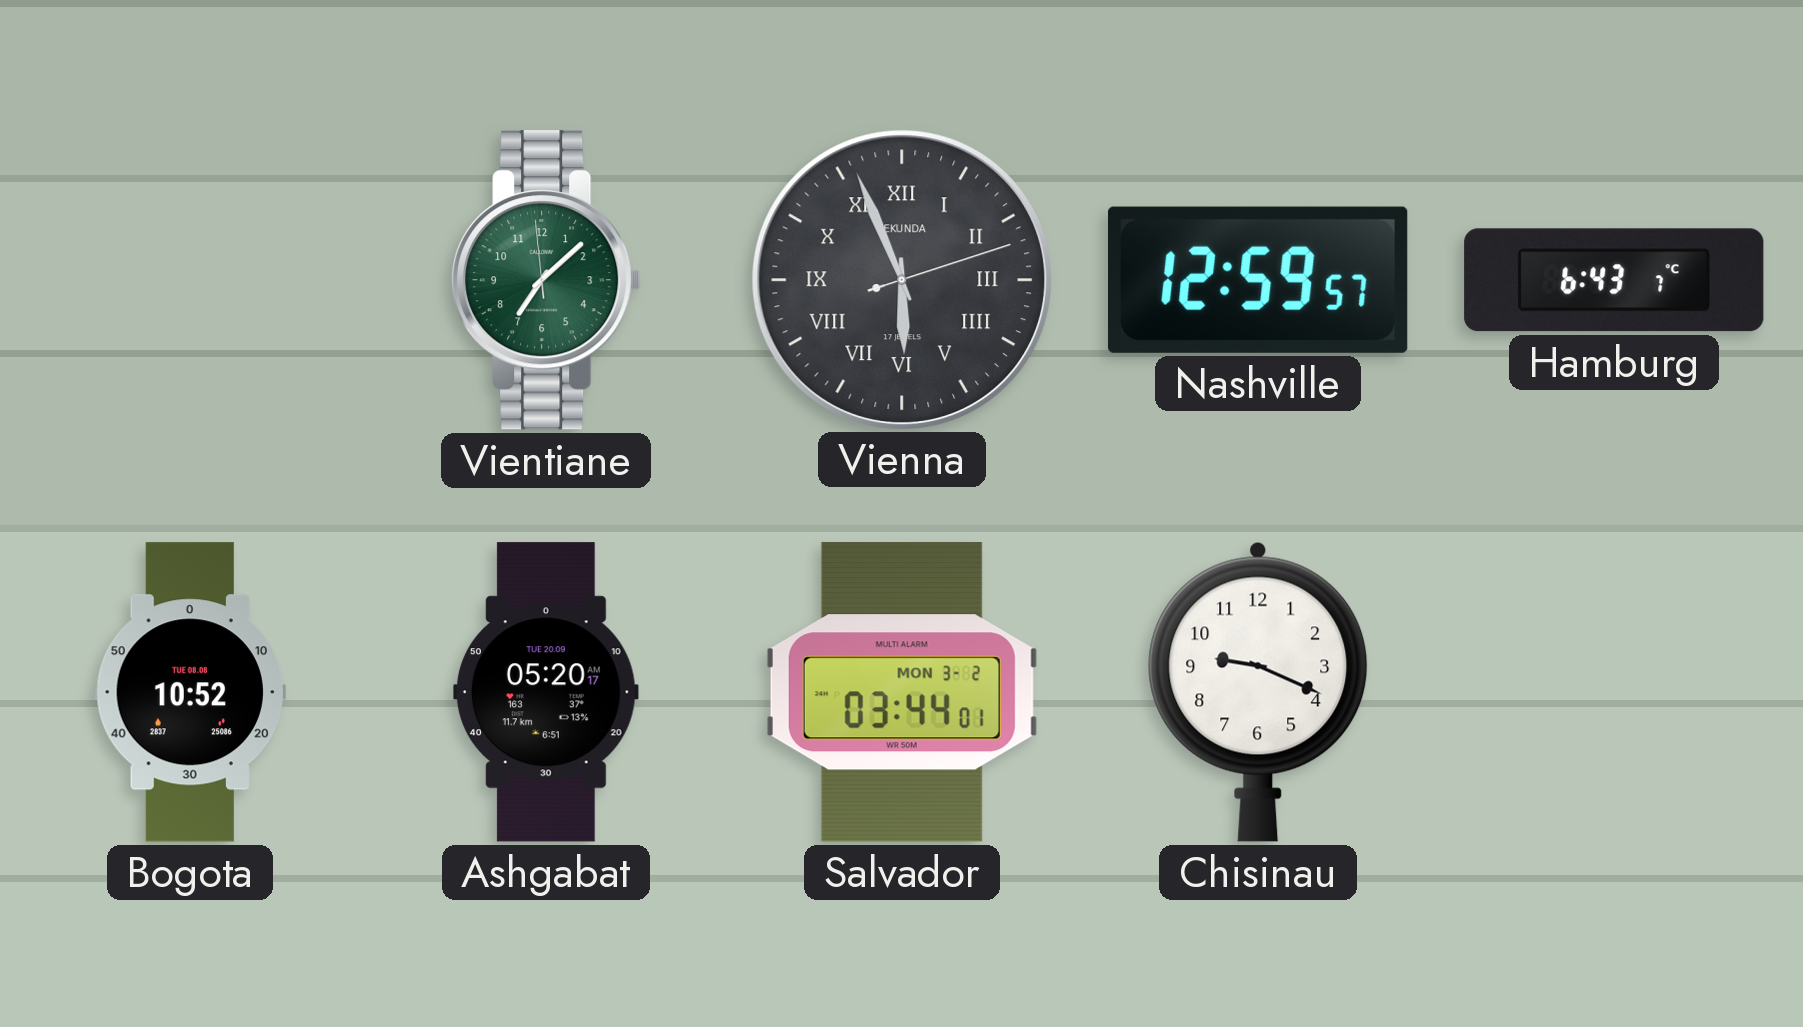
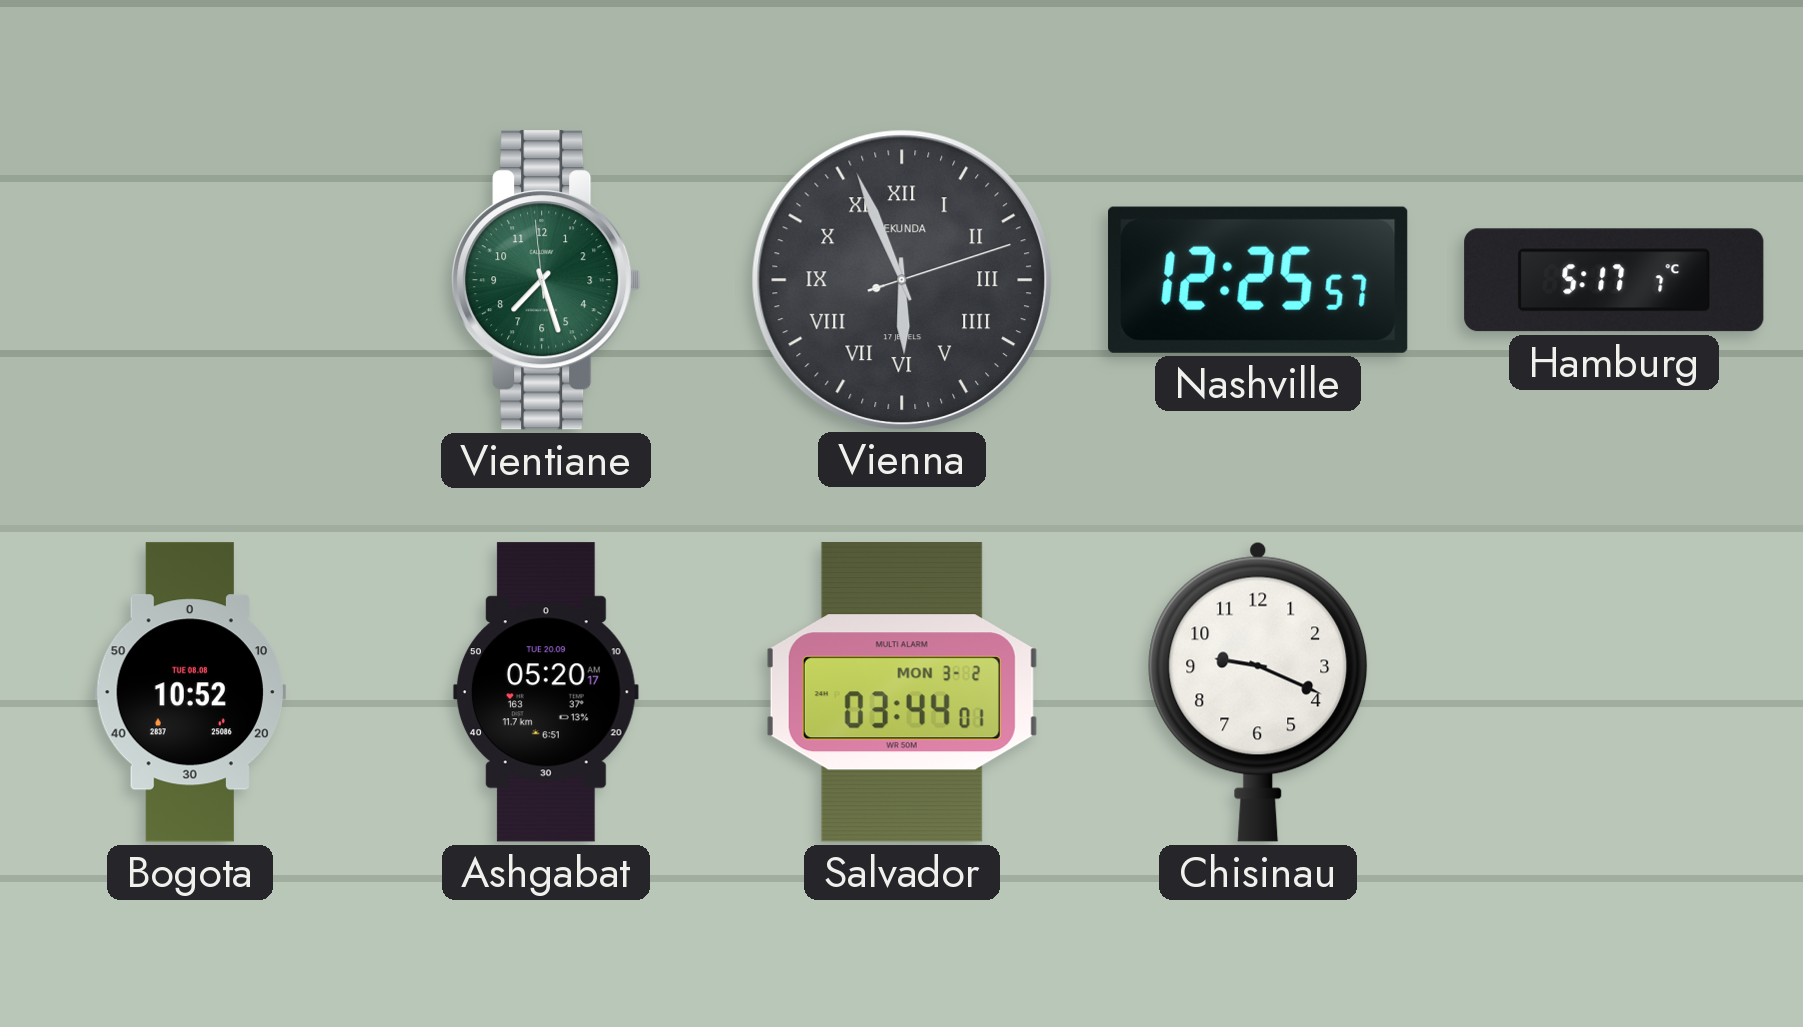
Vientiane: 7:07 -> 7:26
Nashville: 12:59 -> 12:25
Hamburg: 6:43 -> 5:17
